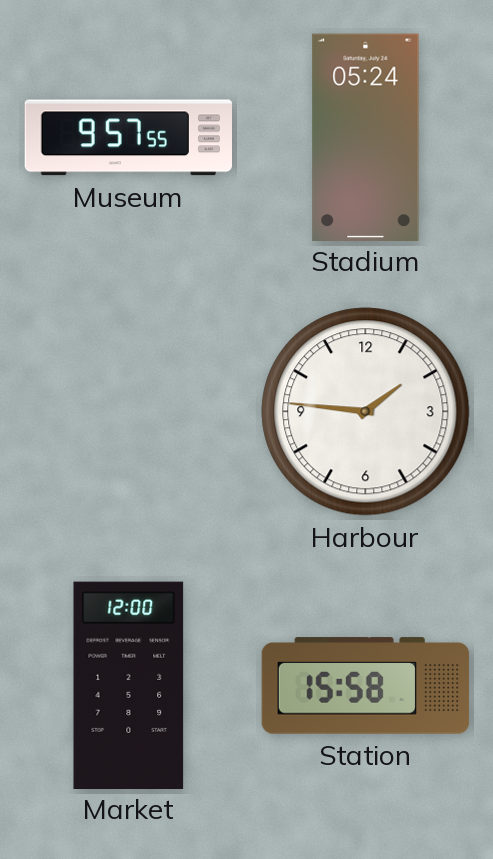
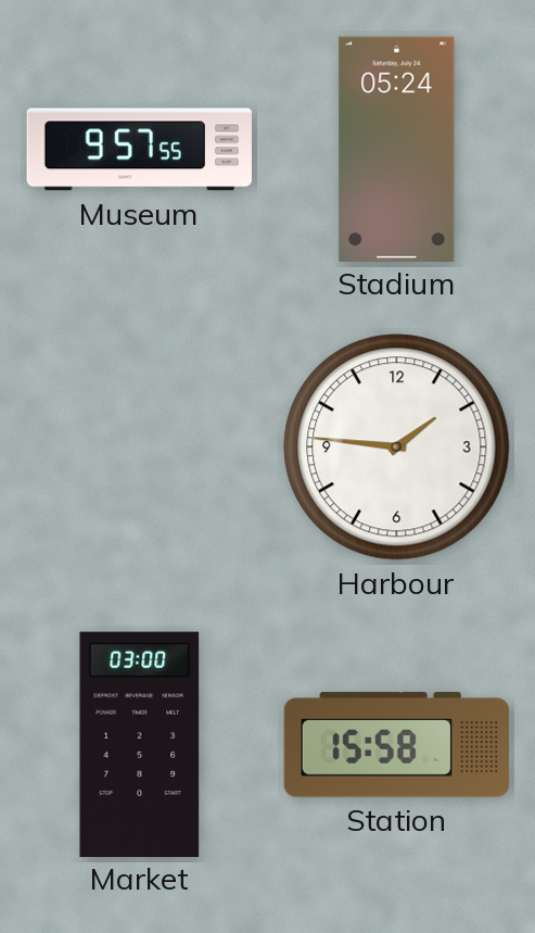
Market: 12:00 -> 03:00
